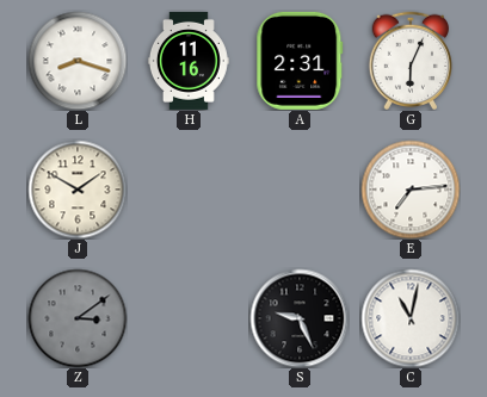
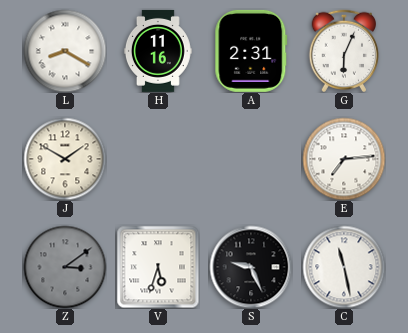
L: 8:18 -> 8:20
V: none -> 5:33
C: 11:02 -> 11:28
